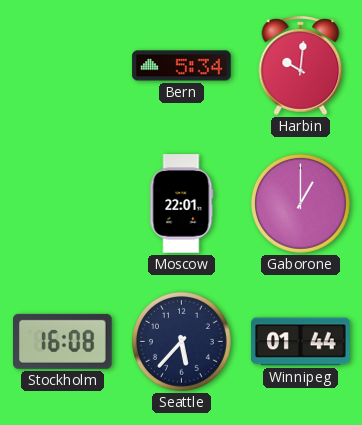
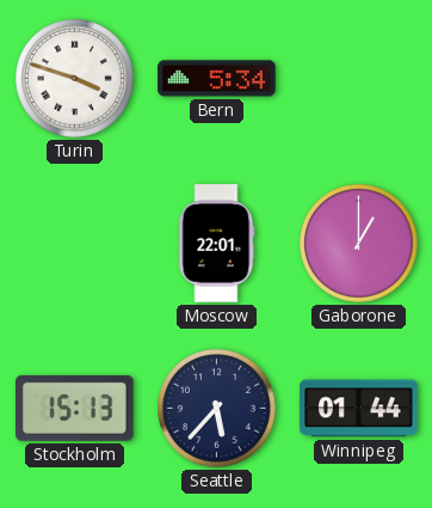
Turin: none -> 3:48
Harbin: 10:01 -> none
Stockholm: 16:08 -> 15:13
